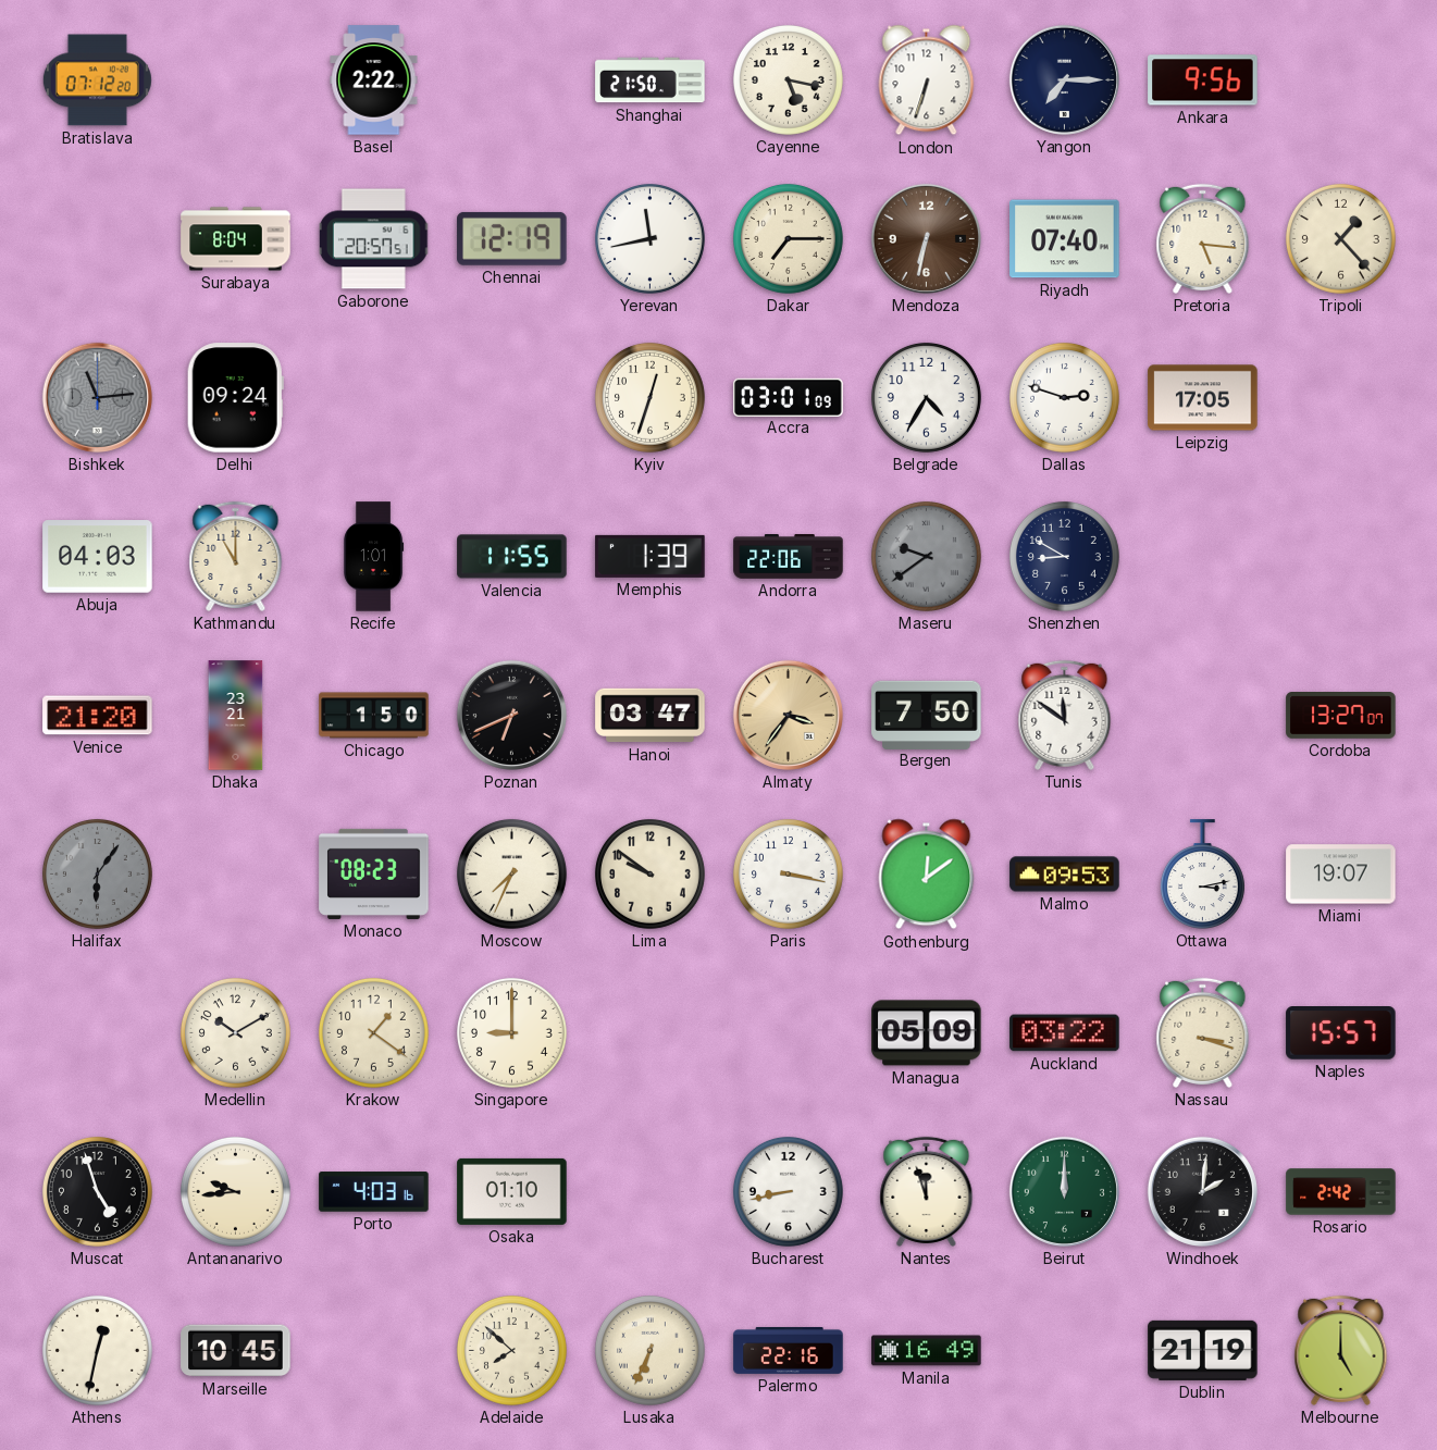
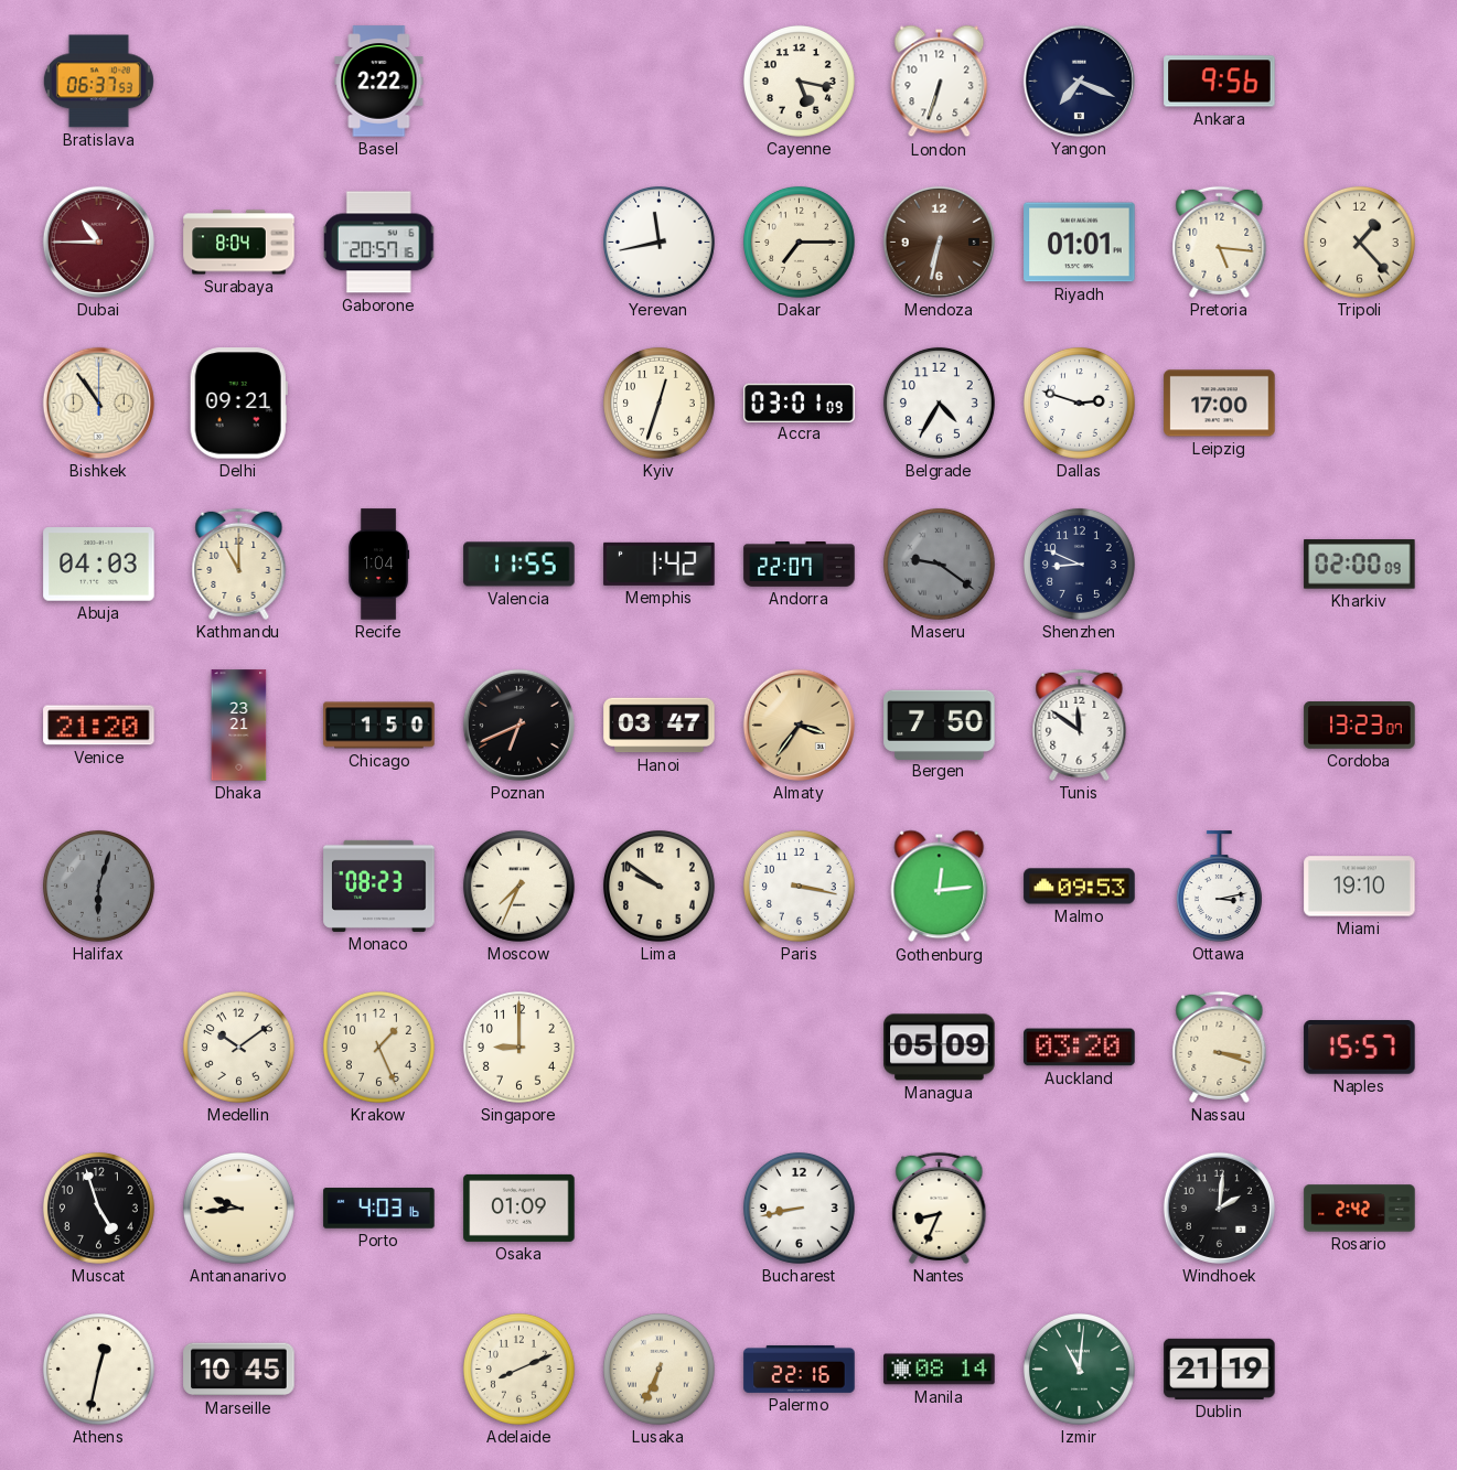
Bratislava: 07:12 -> 06:37
Shanghai: 21:50 -> none
Yangon: 7:15 -> 7:19
Dubai: none -> 10:45
Gaborone: 20:57:51 -> 20:57:16
Chennai: 12:19 -> none
Riyadh: 07:40 -> 01:01
Bishkek: 11:14 -> 10:54
Bishkek dial: grey -> cream
Delhi: 09:24 -> 09:21
Leipzig: 17:05 -> 17:00
Recife: 1:01 -> 1:04
Memphis: 1:39 -> 1:42
Andorra: 22:06 -> 22:07
Maseru: 9:39 -> 9:21
Shenzhen: 8:50 -> 8:49
Kharkiv: none -> 02:00
Cordoba: 13:27 -> 13:23
Halifax: 6:06 -> 6:03
Gothenburg: 12:09 -> 12:14
Miami: 19:07 -> 19:10
Medellin: 10:10 -> 10:09
Krakow: 1:21 -> 1:26
Auckland: 03:22 -> 03:20
Osaka: 01:10 -> 01:09
Nantes: 11:57 -> 8:34
Beirut: 12:00 -> none
Adelaide: 7:52 -> 8:11
Manila: 16:49 -> 08:14
Izmir: none -> 11:01
Melbourne: 5:00 -> none
